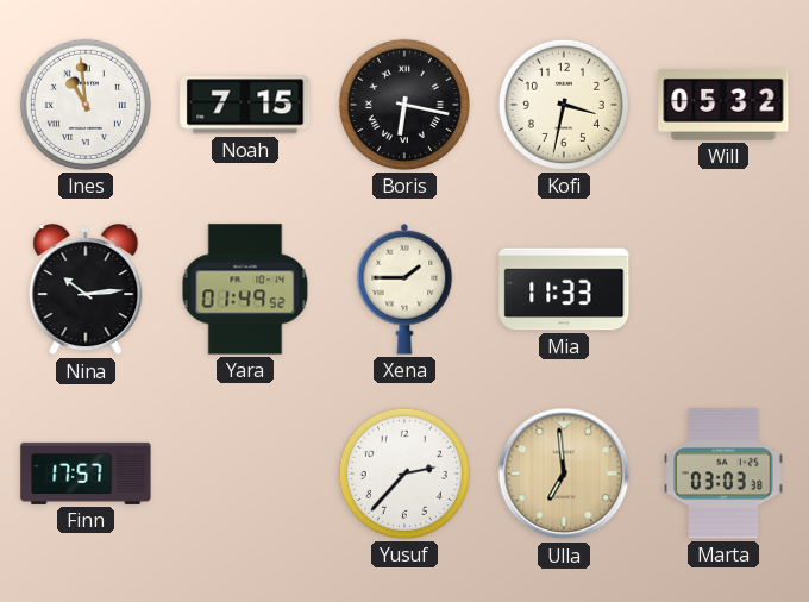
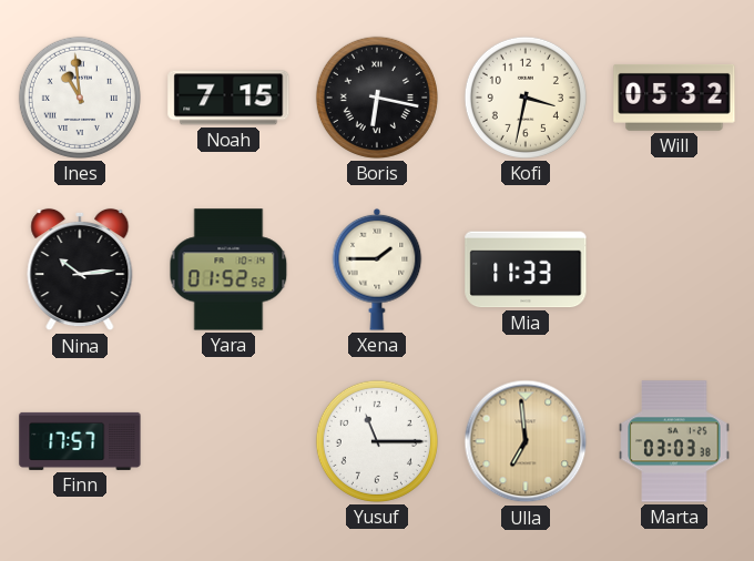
Yara: 01:49 -> 01:52
Yusuf: 2:37 -> 11:15
